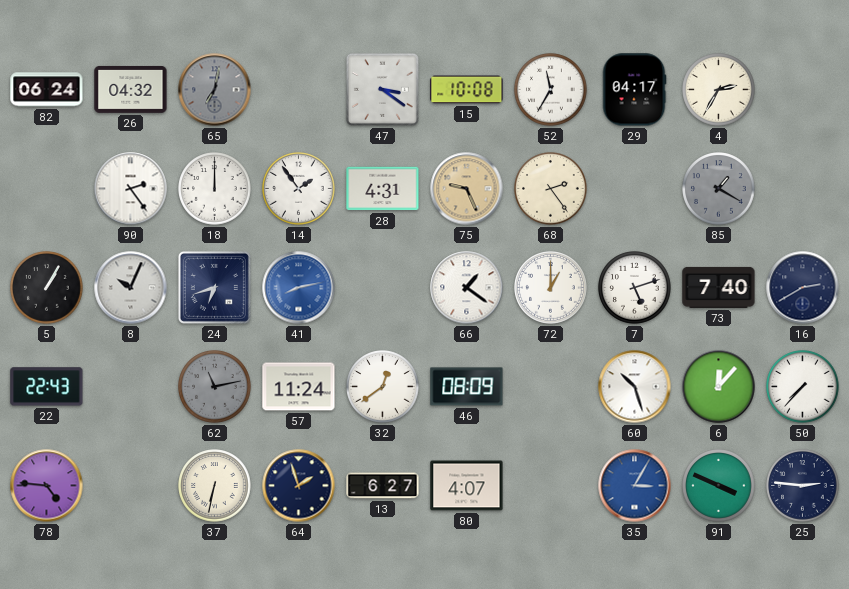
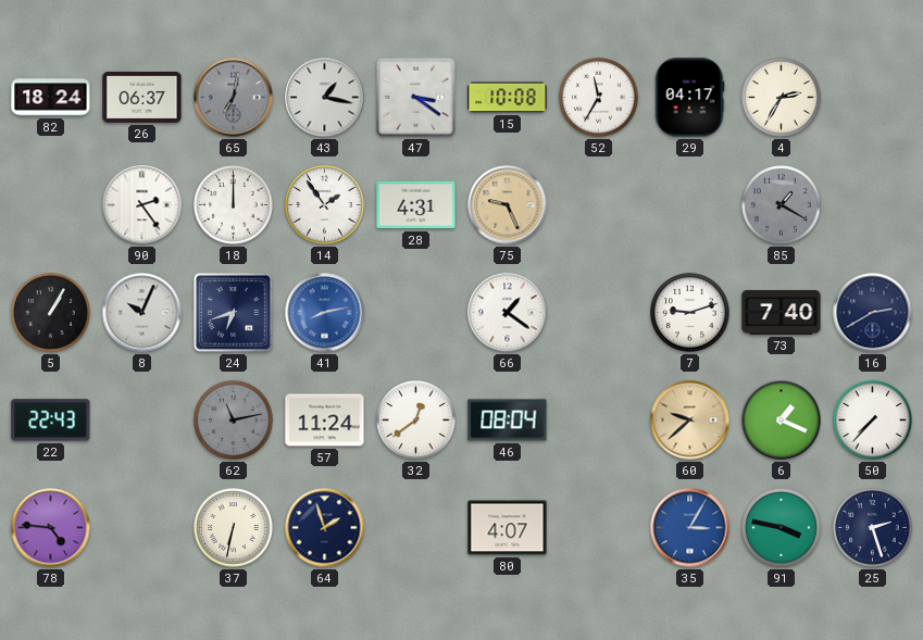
82: 06:24 -> 18:24
26: 04:32 -> 06:37
43: none -> 1:17
68: 2:24 -> none
72: 1:00 -> none
7: 5:12 -> 9:12
46: 08:09 -> 08:04
60: 10:27 -> 9:38
60 dial: white -> champagne
6: 12:07 -> 1:19
13: 6:27 -> none
91: 3:49 -> 3:47
25: 2:46 -> 2:27
